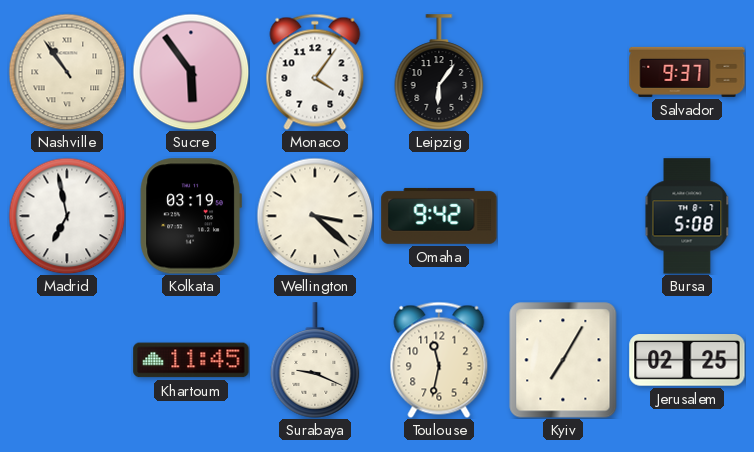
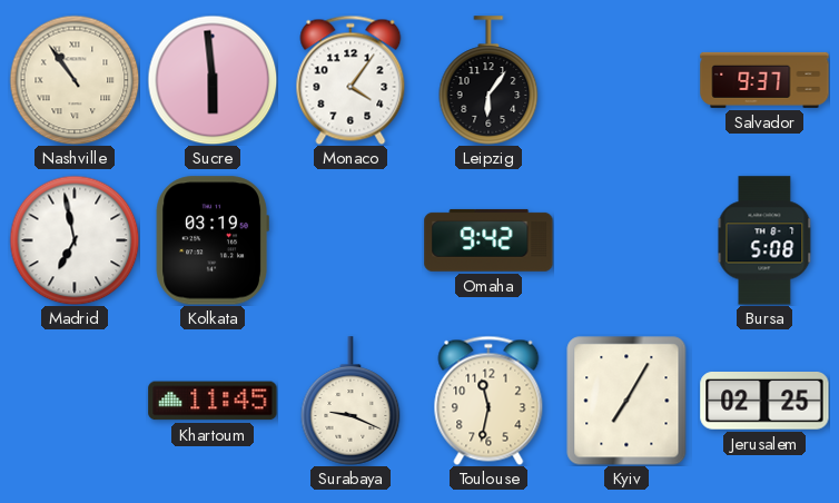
Sucre: 5:54 -> 5:59
Wellington: 3:22 -> none
